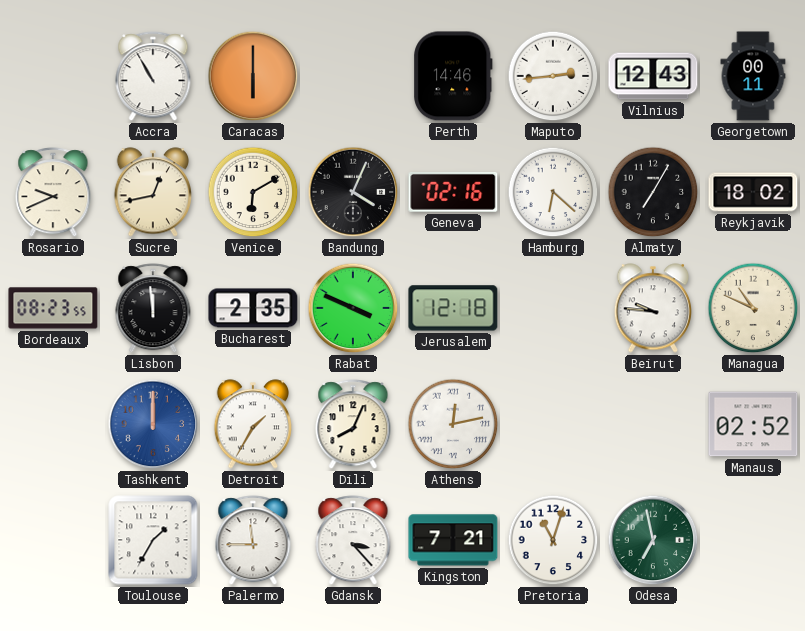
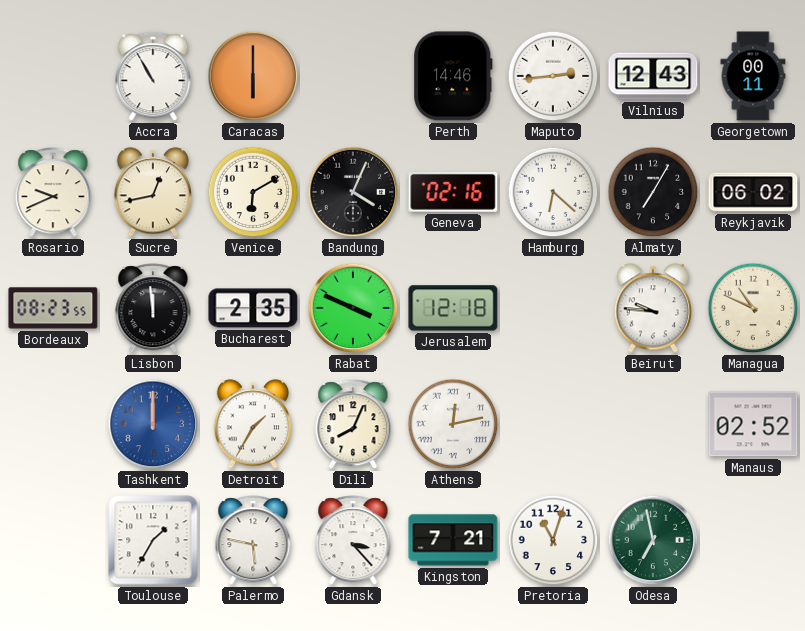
Reykjavik: 18:02 -> 06:02
Palermo: 11:45 -> 5:47
